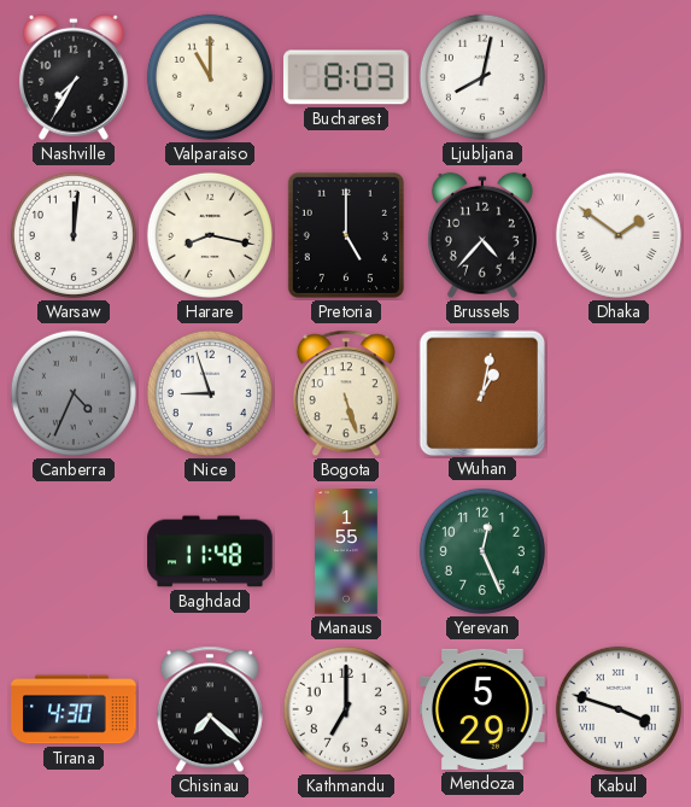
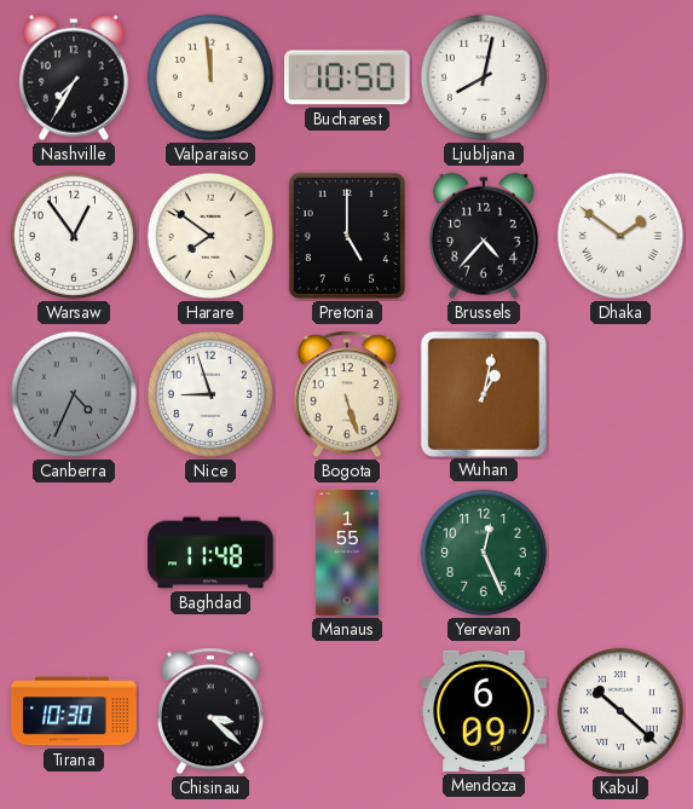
Valparaiso: 11:00 -> 11:59
Bucharest: 8:03 -> 10:50
Warsaw: 12:01 -> 12:54
Harare: 8:17 -> 7:51
Tirana: 4:30 -> 10:30
Chisinau: 7:22 -> 3:22
Kathmandu: 7:00 -> none
Mendoza: 5:29 -> 6:09
Kabul: 3:48 -> 10:22
